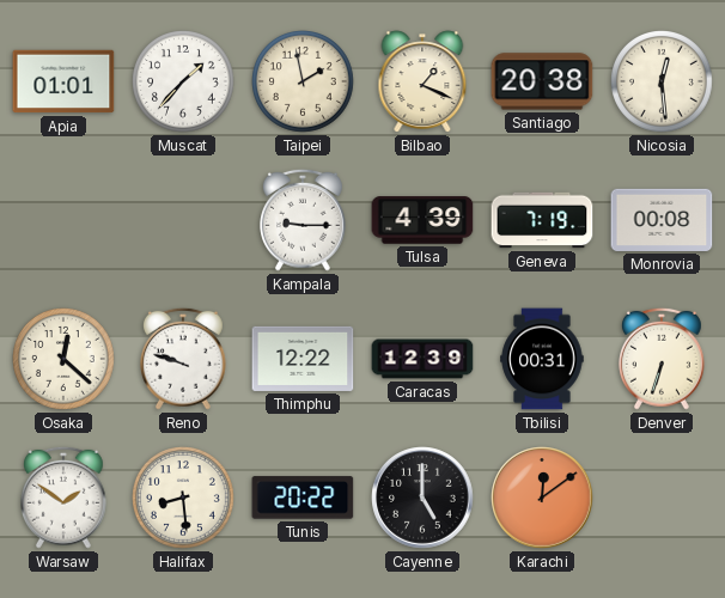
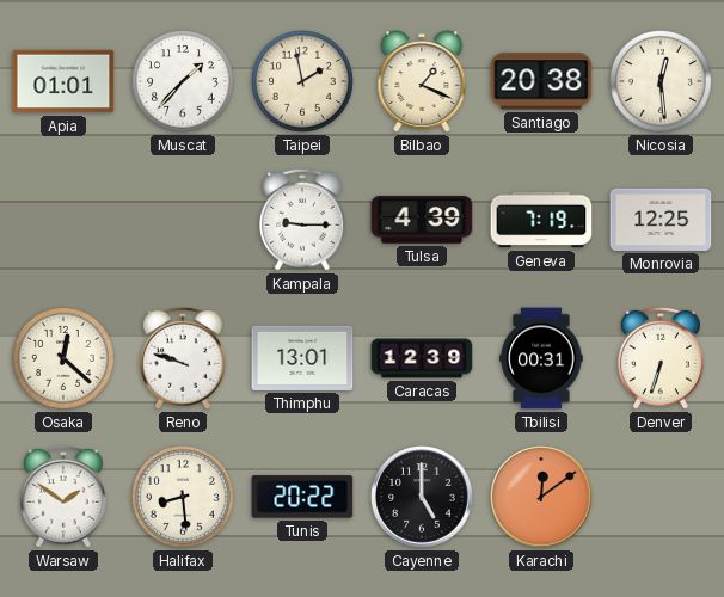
Monrovia: 00:08 -> 12:25
Thimphu: 12:22 -> 13:01
